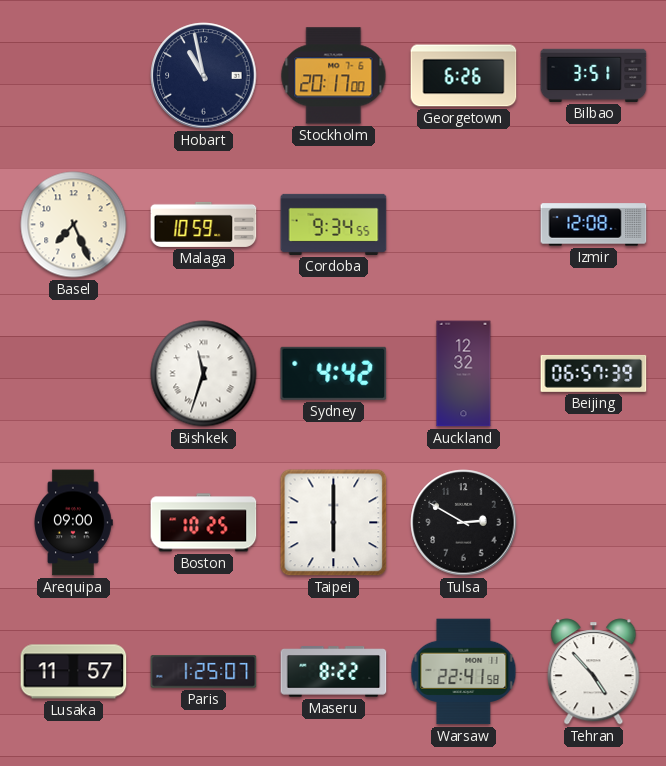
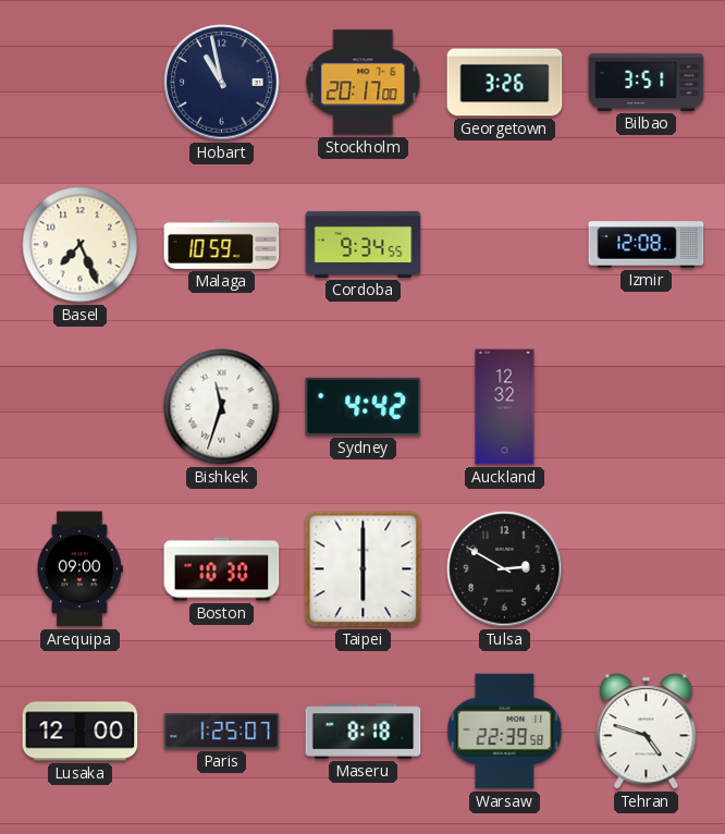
Georgetown: 6:26 -> 3:26
Beijing: 06:57 -> none
Boston: 10:25 -> 10:30
Lusaka: 11:57 -> 12:00
Maseru: 8:22 -> 8:18
Warsaw: 22:41 -> 22:39
Tehran: 4:53 -> 4:48
